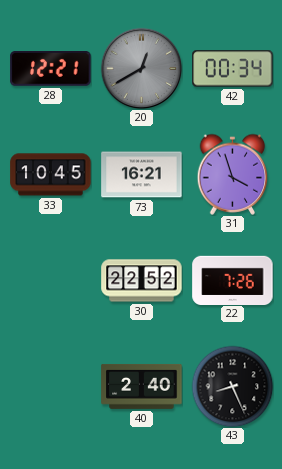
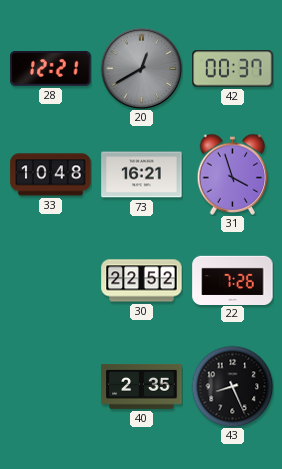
42: 00:34 -> 00:37
33: 10:45 -> 10:48
40: 2:40 -> 2:35
